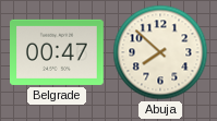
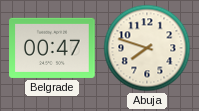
Abuja: 7:52 -> 7:48
